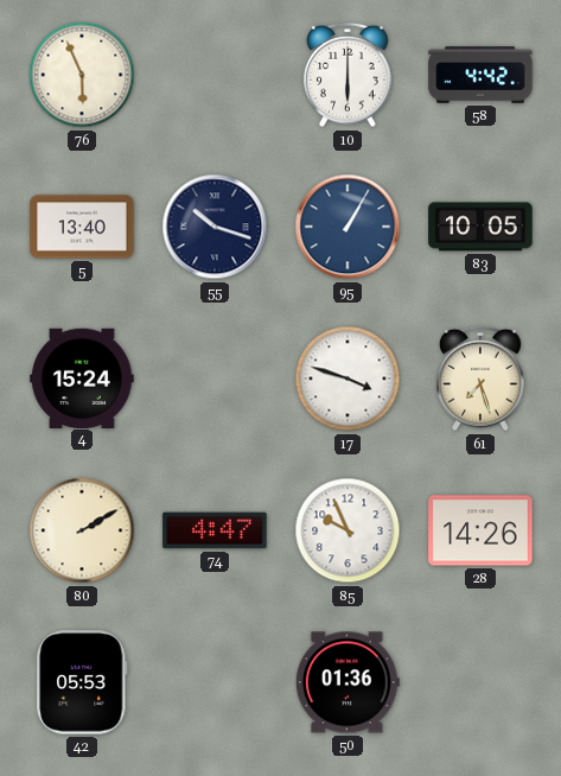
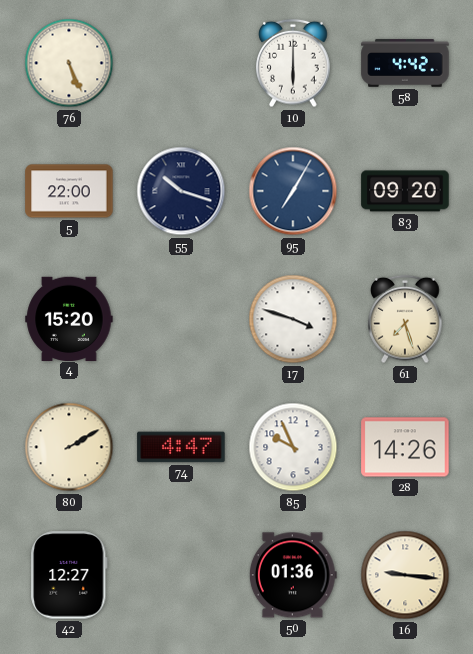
76: 5:56 -> 5:26
5: 13:40 -> 22:00
95: 1:05 -> 7:05
83: 10:05 -> 09:20
4: 15:24 -> 15:20
42: 05:53 -> 12:27
16: none -> 9:16
